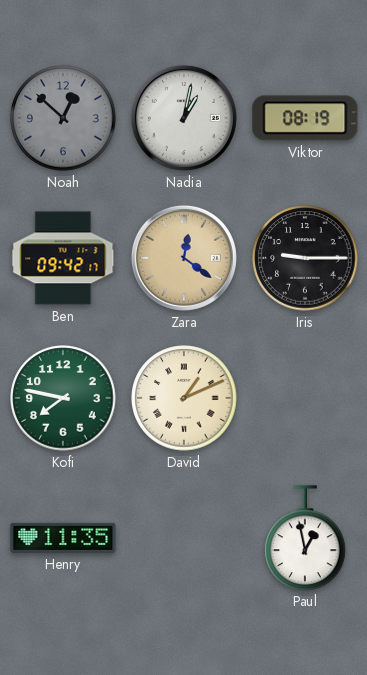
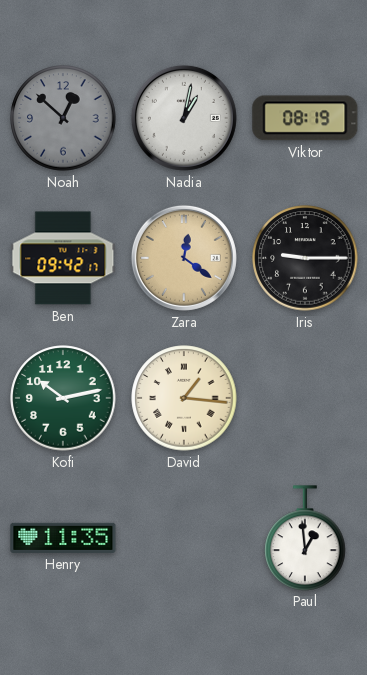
Kofi: 7:47 -> 10:13
David: 1:11 -> 1:16
Paul: 12:58 -> 12:59
